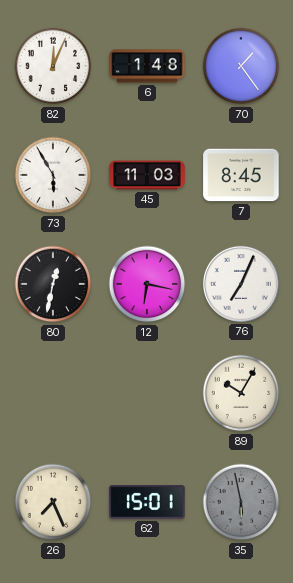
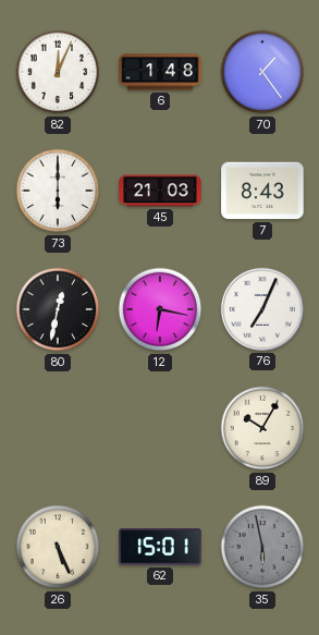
73: 5:55 -> 6:00
45: 11:03 -> 21:03
7: 8:45 -> 8:43
26: 7:26 -> 5:26
